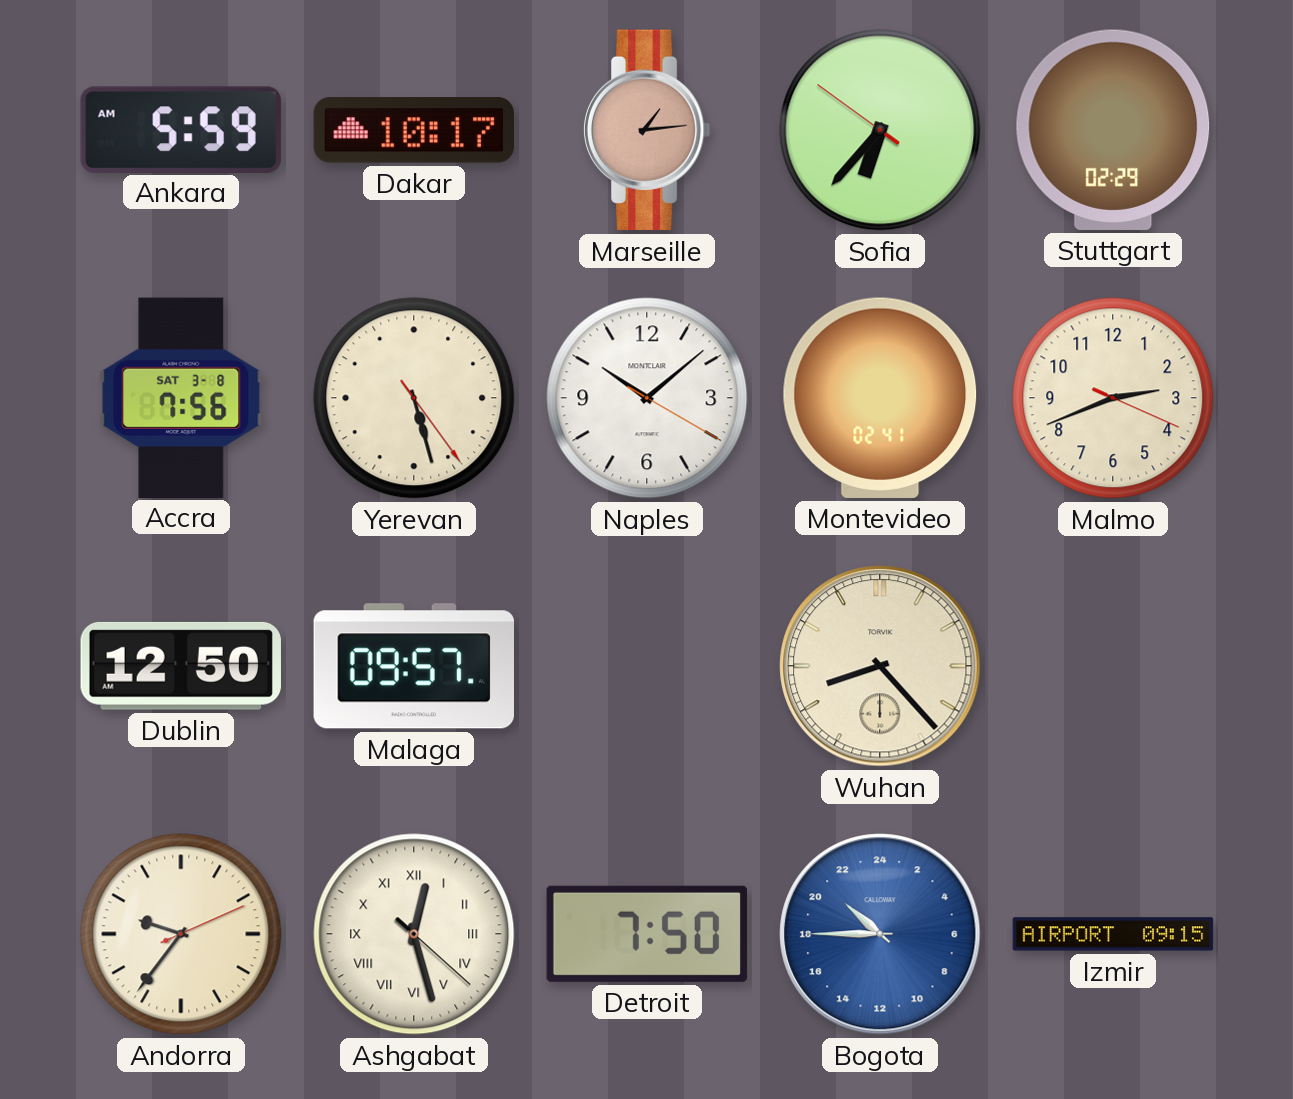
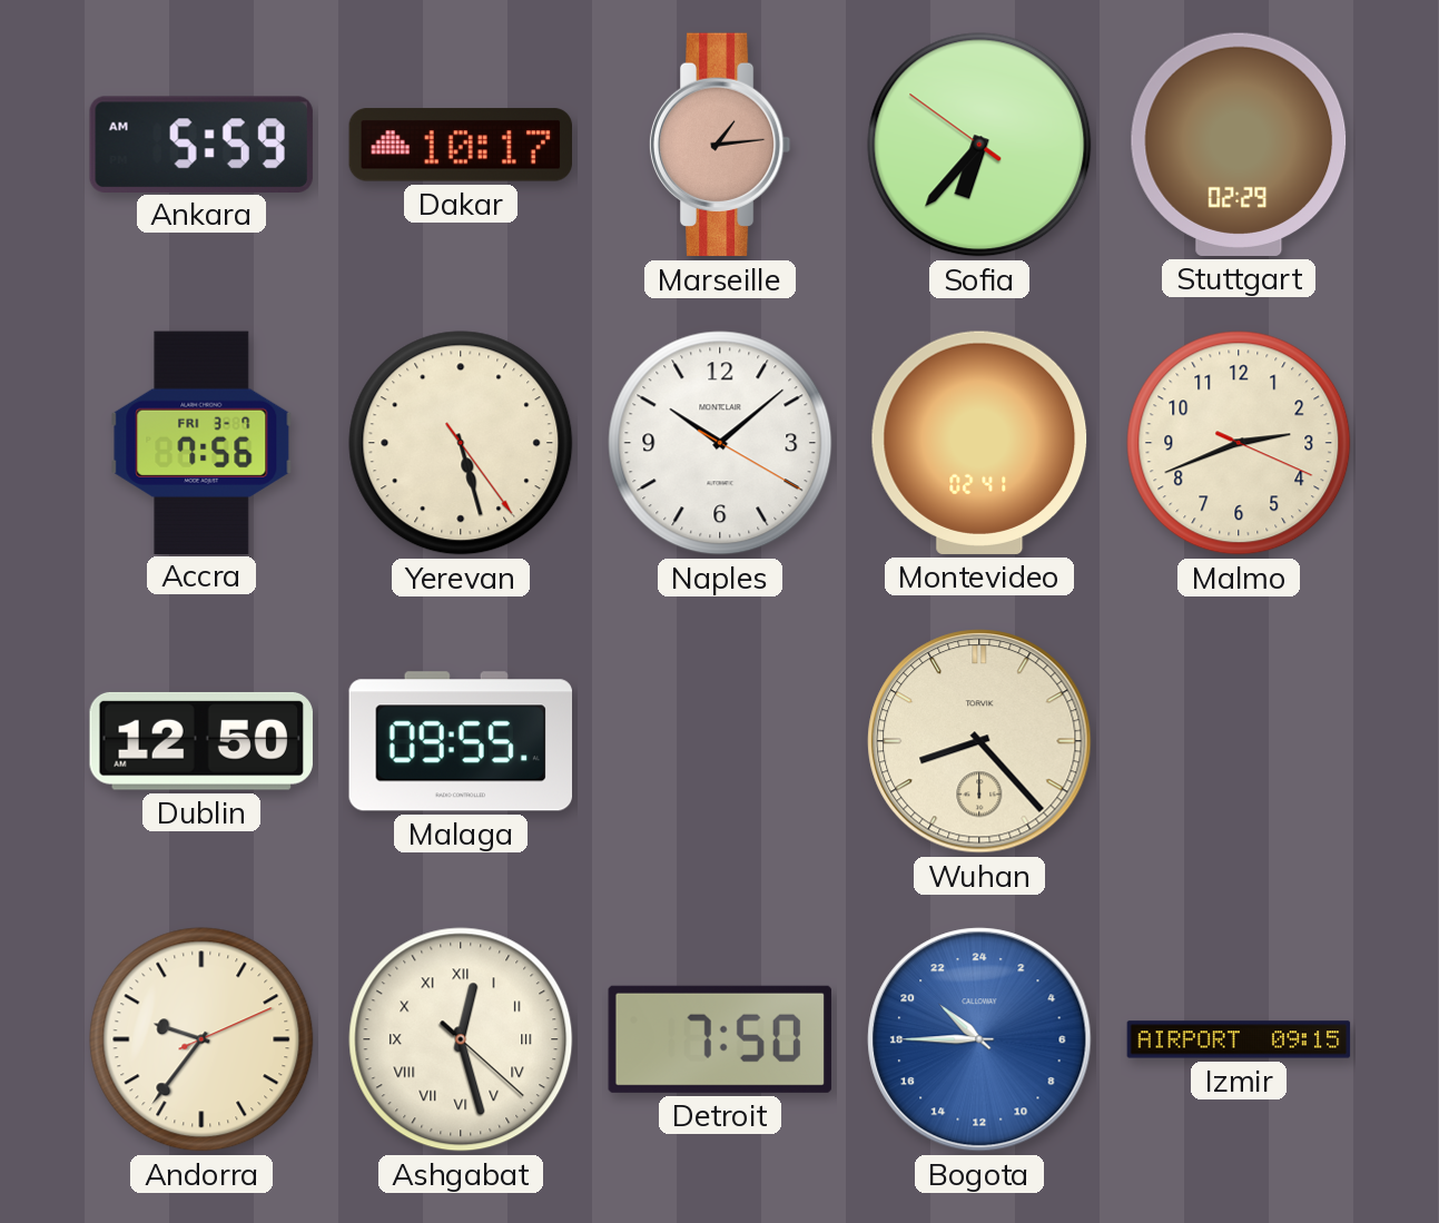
Accra date: SAT 3-8 -> FRI 3-7
Malaga: 09:57 -> 09:55
